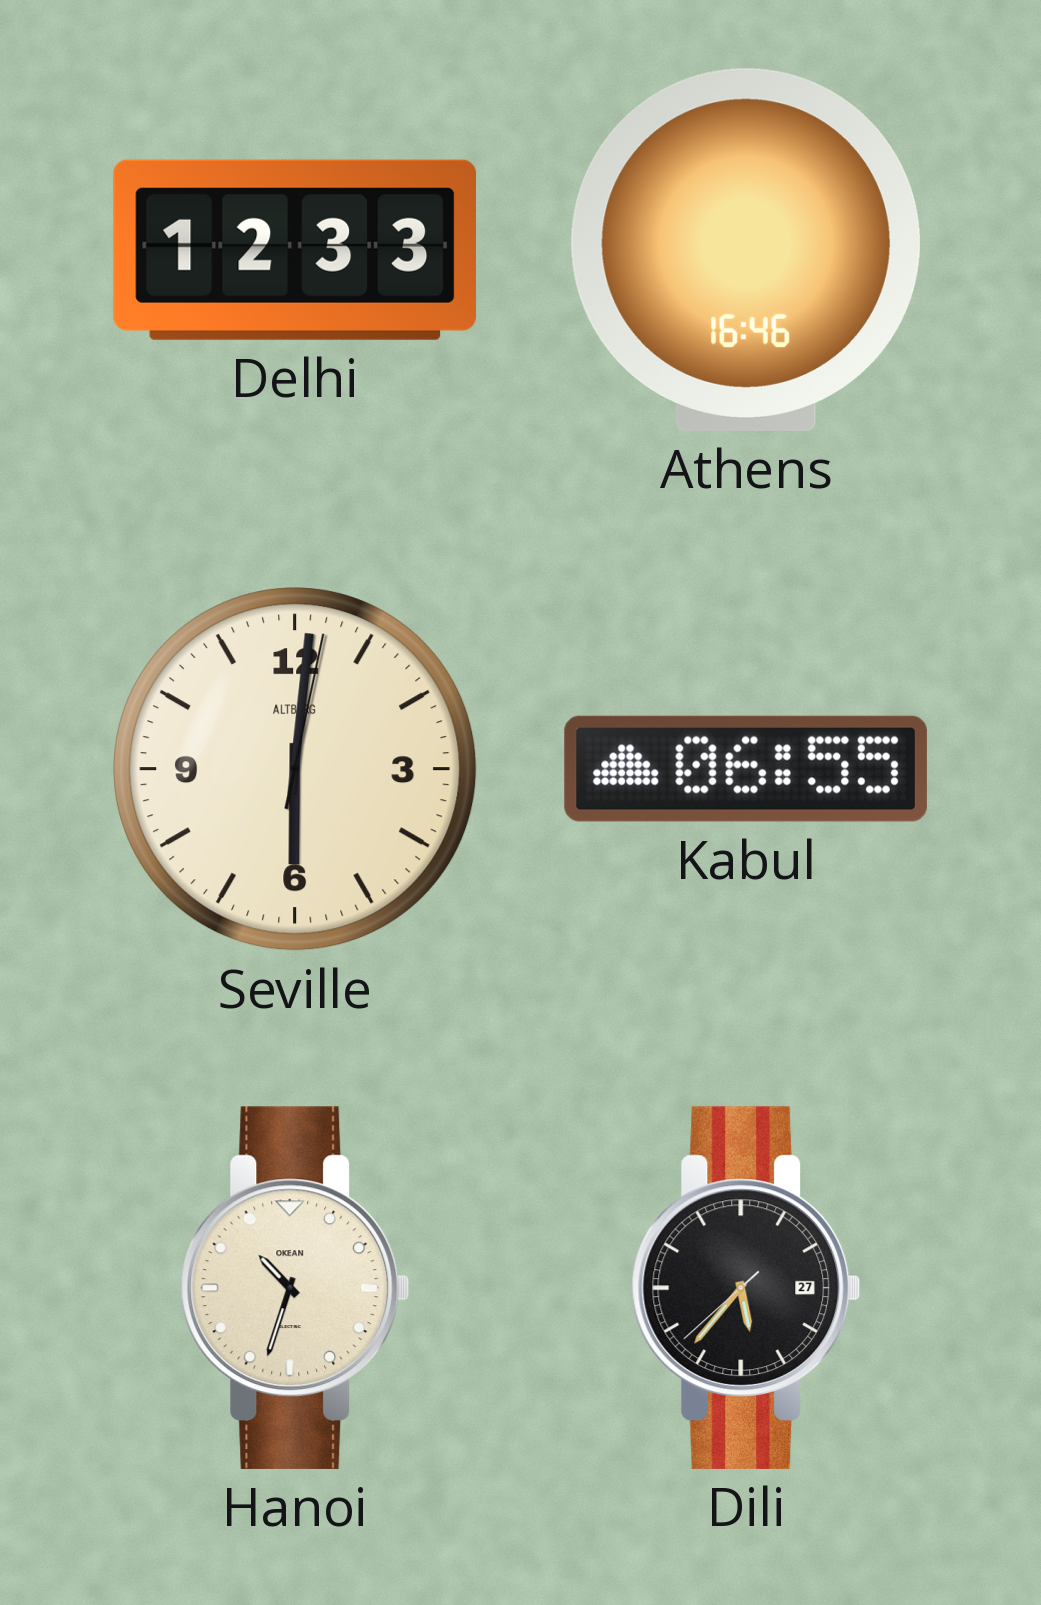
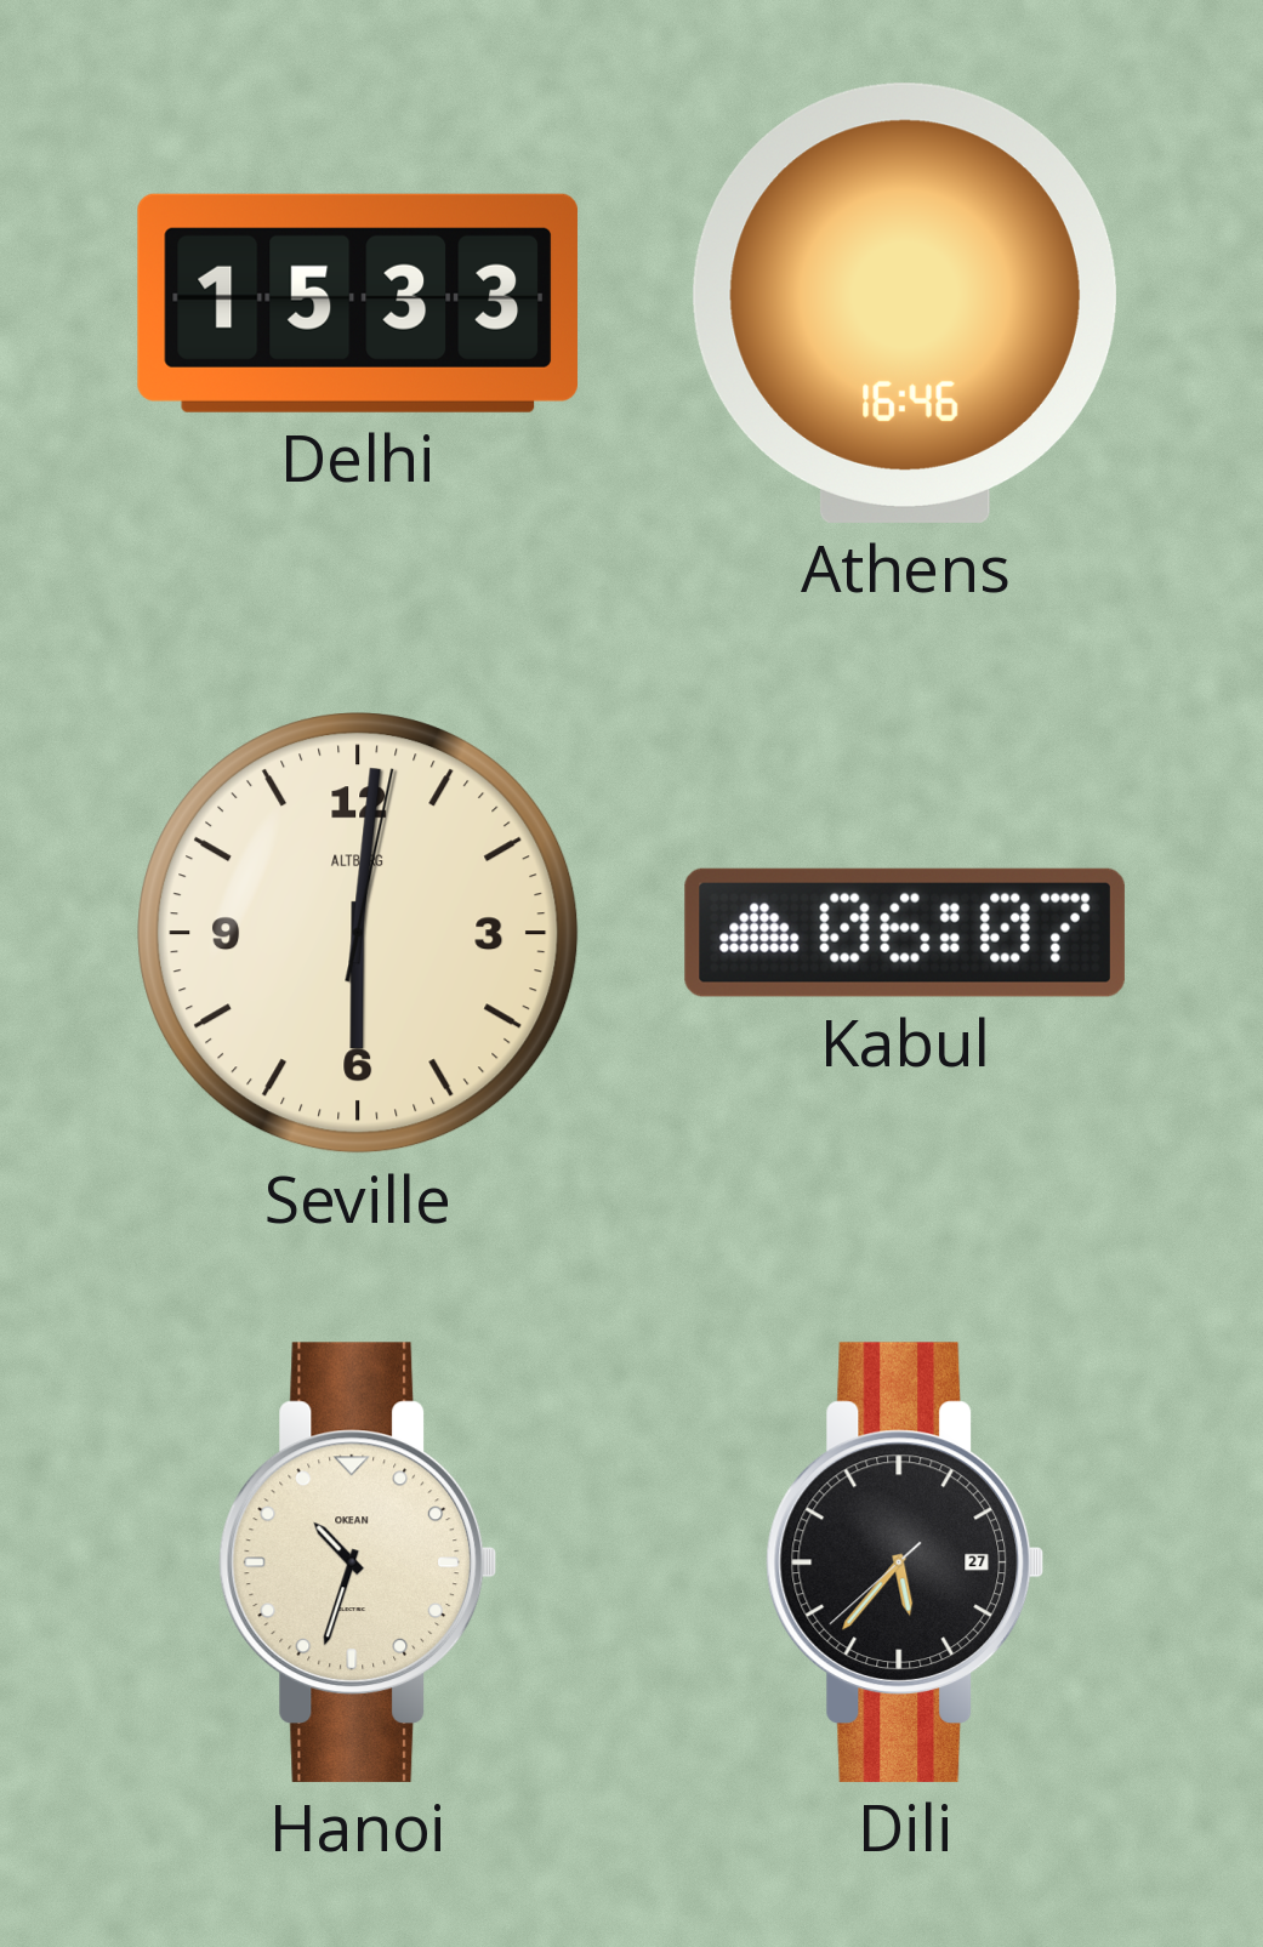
Delhi: 12:33 -> 15:33
Kabul: 06:55 -> 06:07
